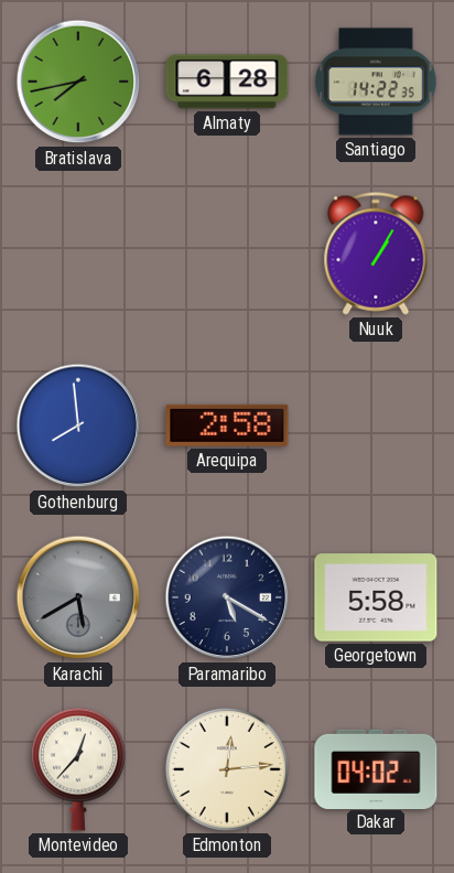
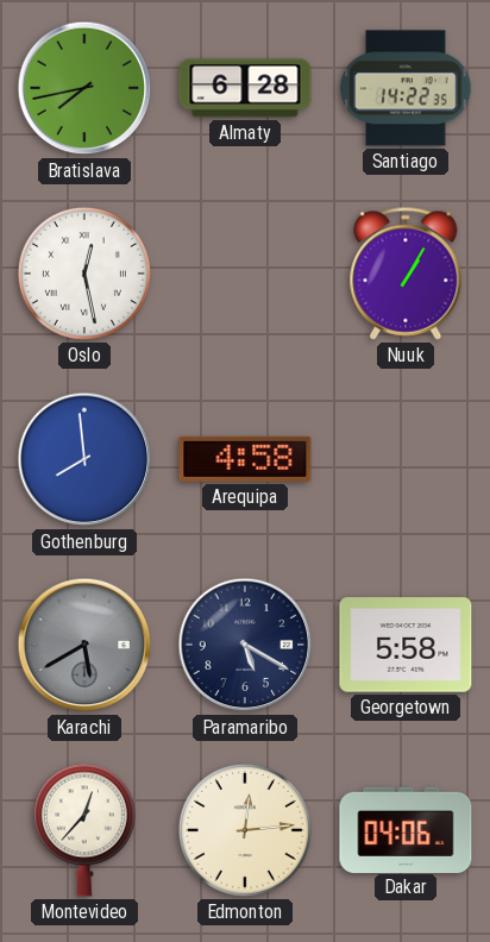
Oslo: none -> 12:28
Arequipa: 2:58 -> 4:58
Dakar: 04:02 -> 04:06
